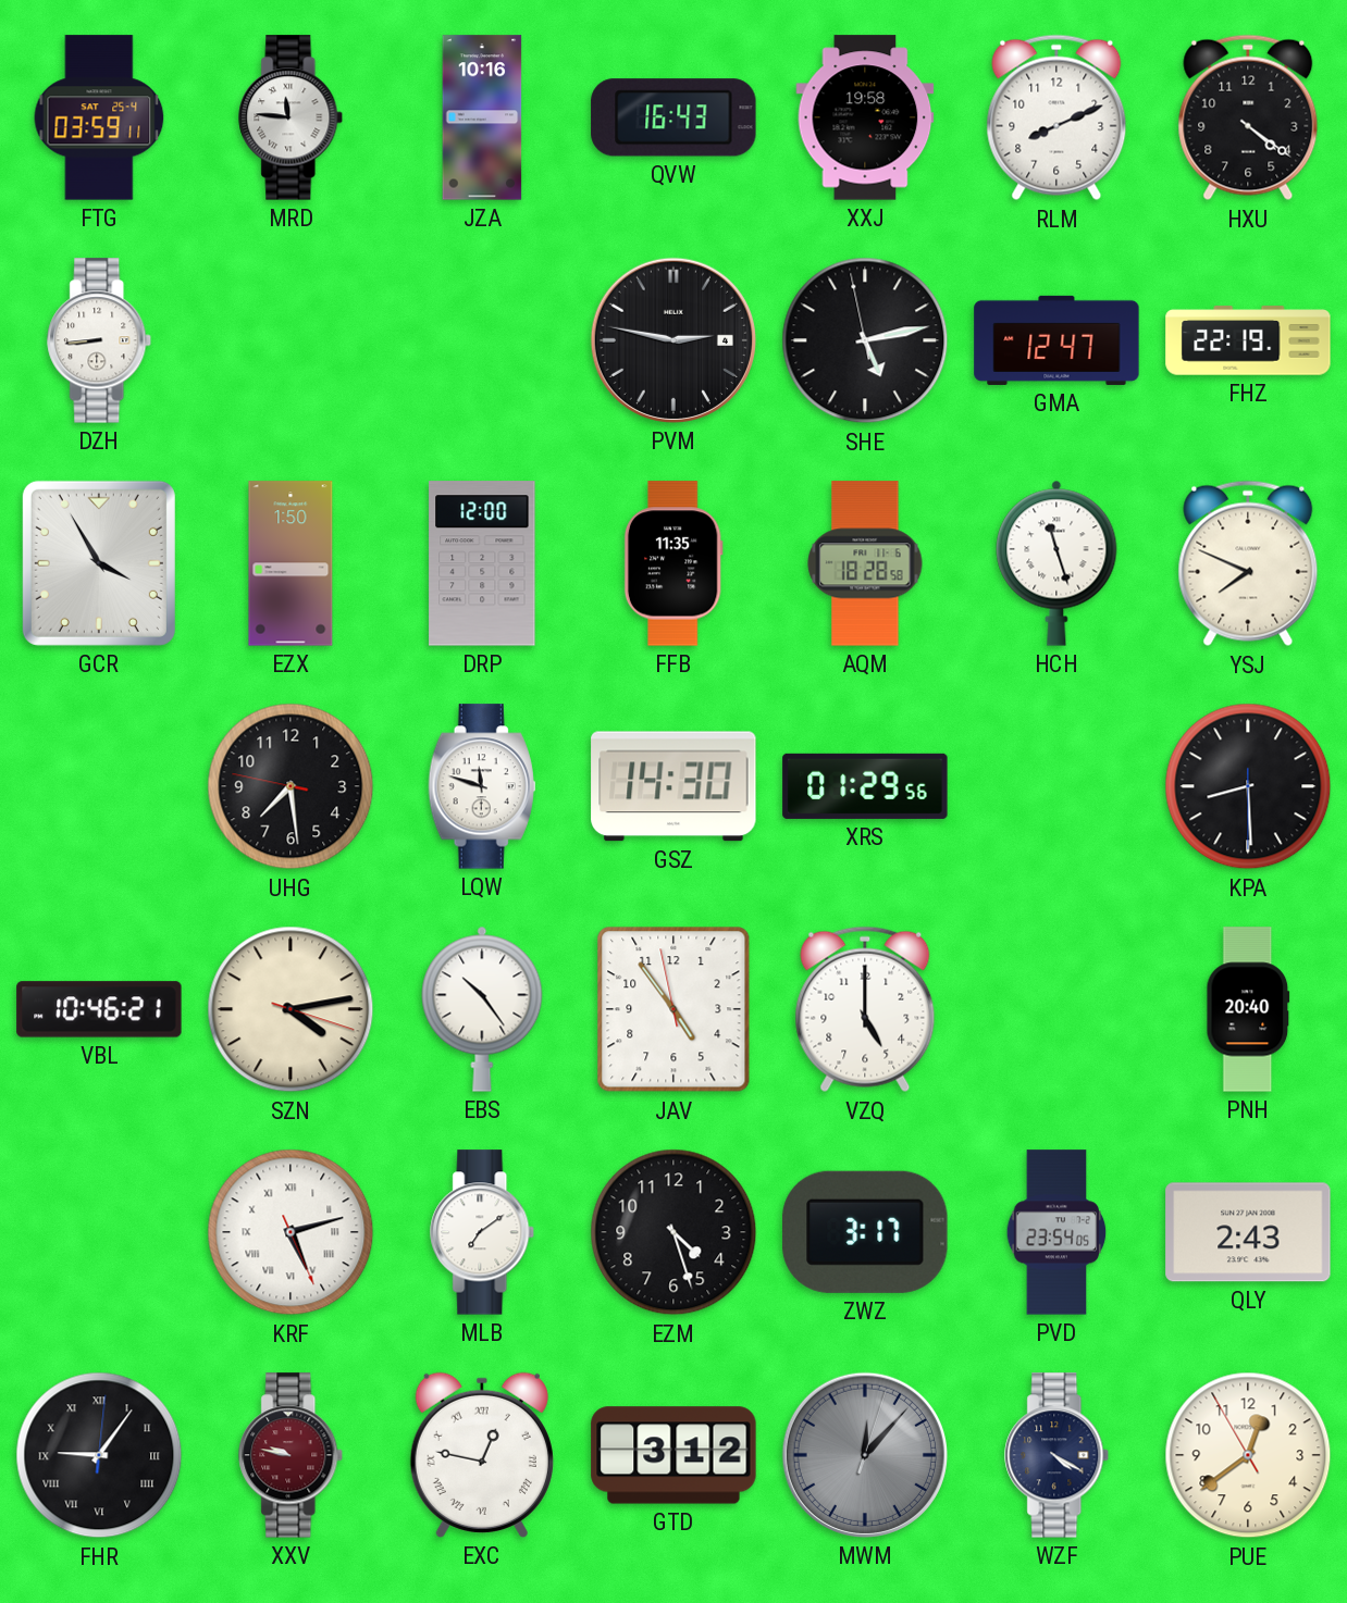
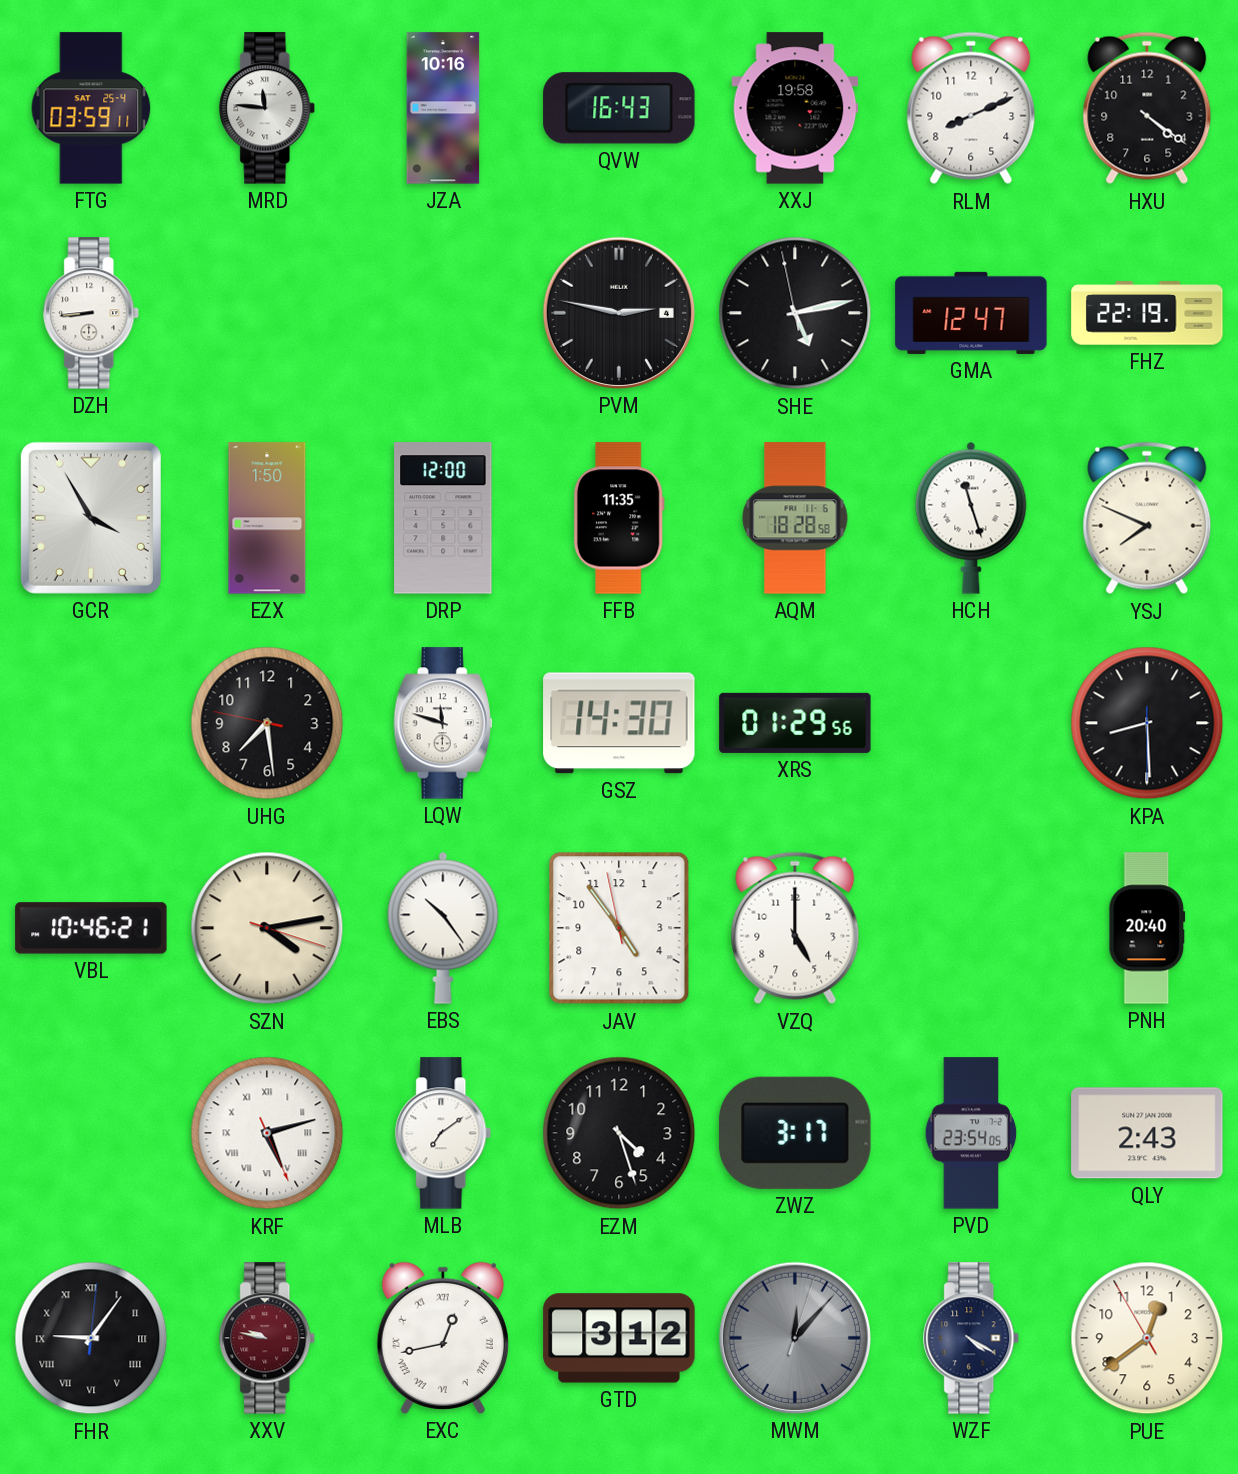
EXC: 12:47 -> 12:43
